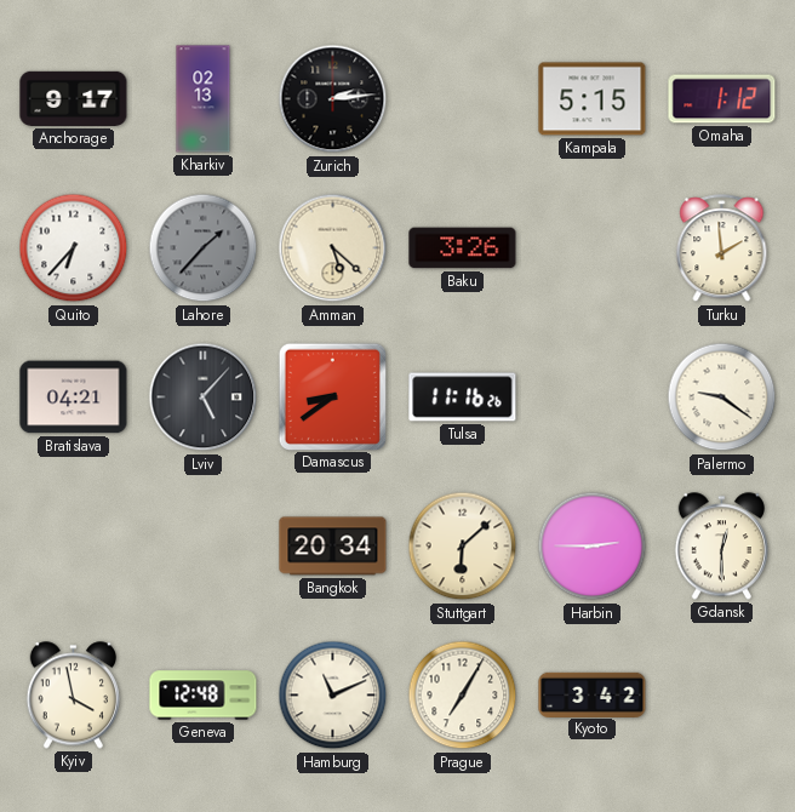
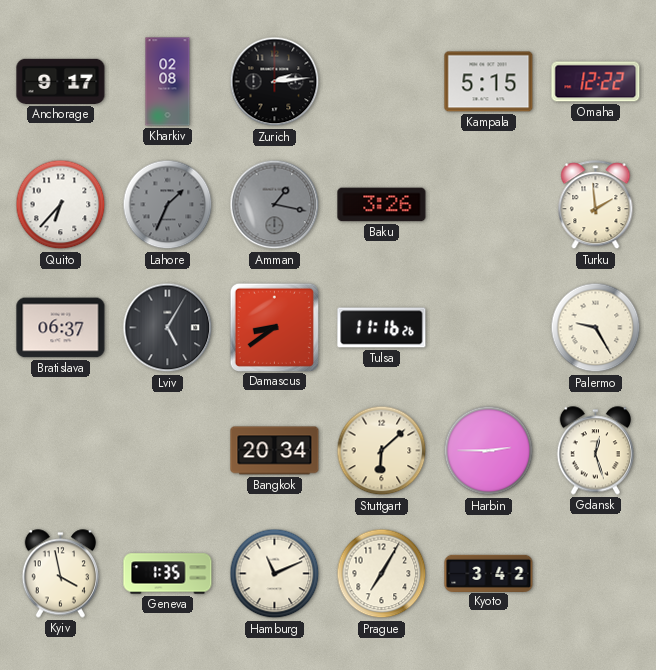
Kharkiv: 02:13 -> 02:08
Omaha: 1:12 -> 12:22
Lahore: 1:37 -> 1:34
Amman: 5:22 -> 1:17
Amman dial: cream -> grey
Bratislava: 04:21 -> 06:37
Lviv: 5:07 -> 5:05
Palermo: 9:21 -> 9:25
Gdansk: 12:30 -> 12:27
Geneva: 12:48 -> 1:35
